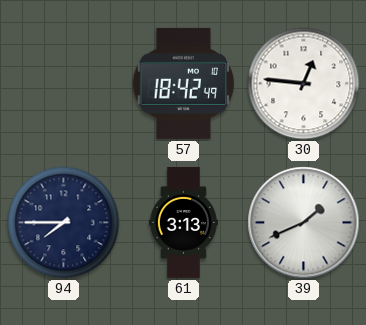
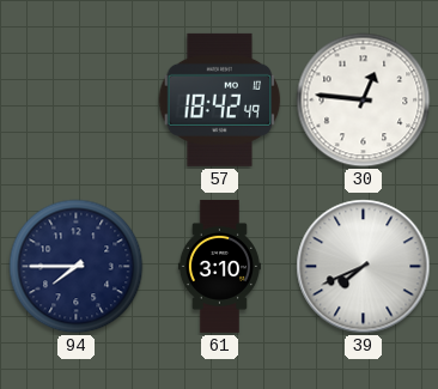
61: 3:13 -> 3:10
39: 1:41 -> 7:41
